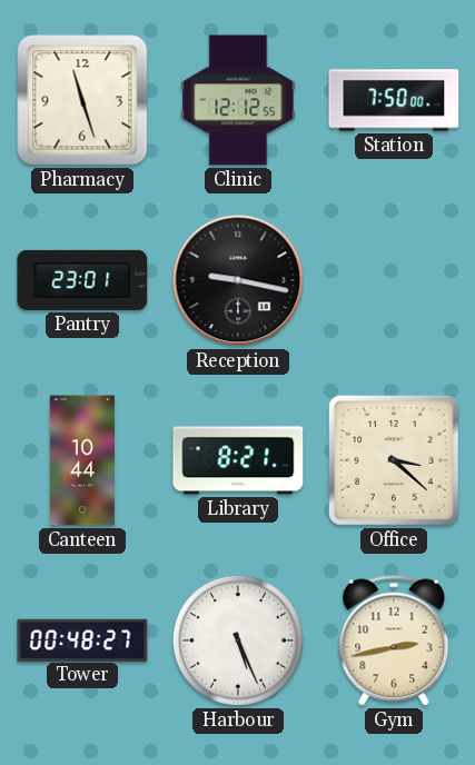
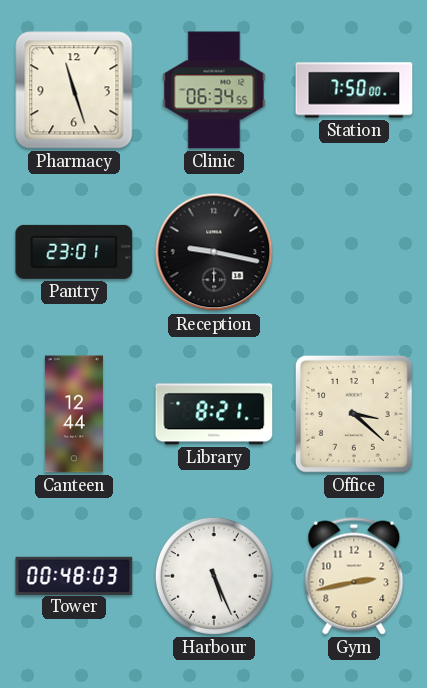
Clinic: 12:12 -> 06:34
Canteen: 10:44 -> 12:44
Tower: 00:48:27 -> 00:48:03
